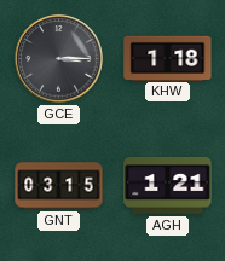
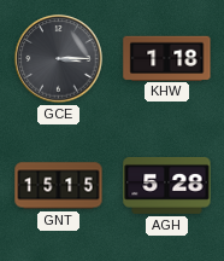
GNT: 03:15 -> 15:15
AGH: 1:21 -> 5:28
